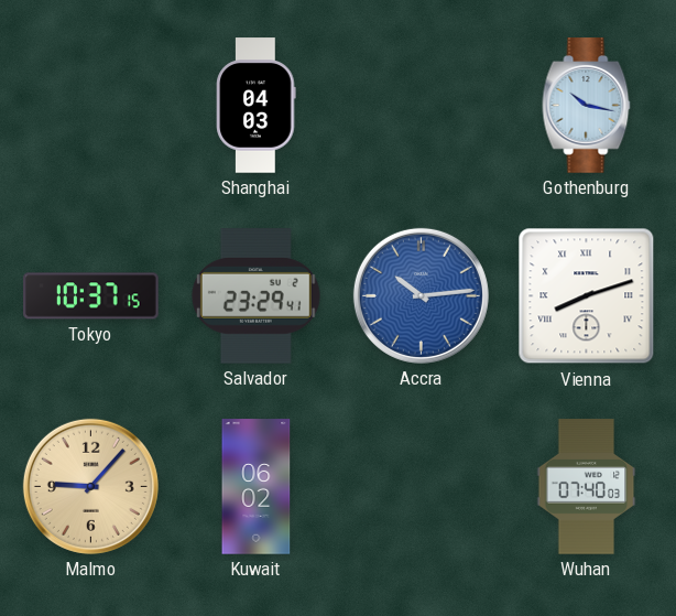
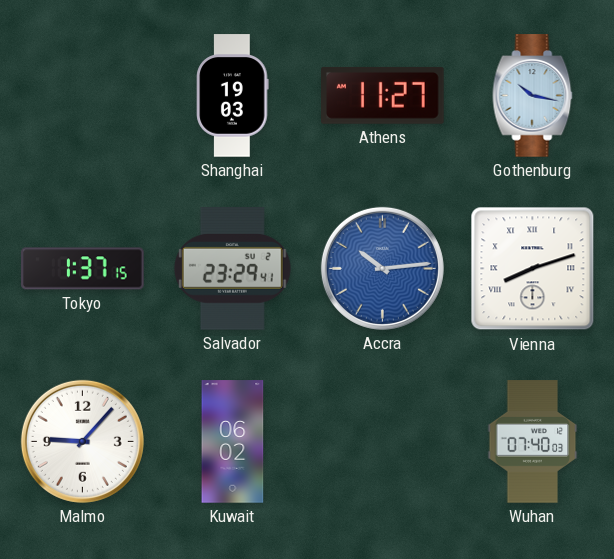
Shanghai: 04:03 -> 19:03
Athens: none -> 11:27
Tokyo: 10:37 -> 1:37
Malmo dial: champagne -> white
